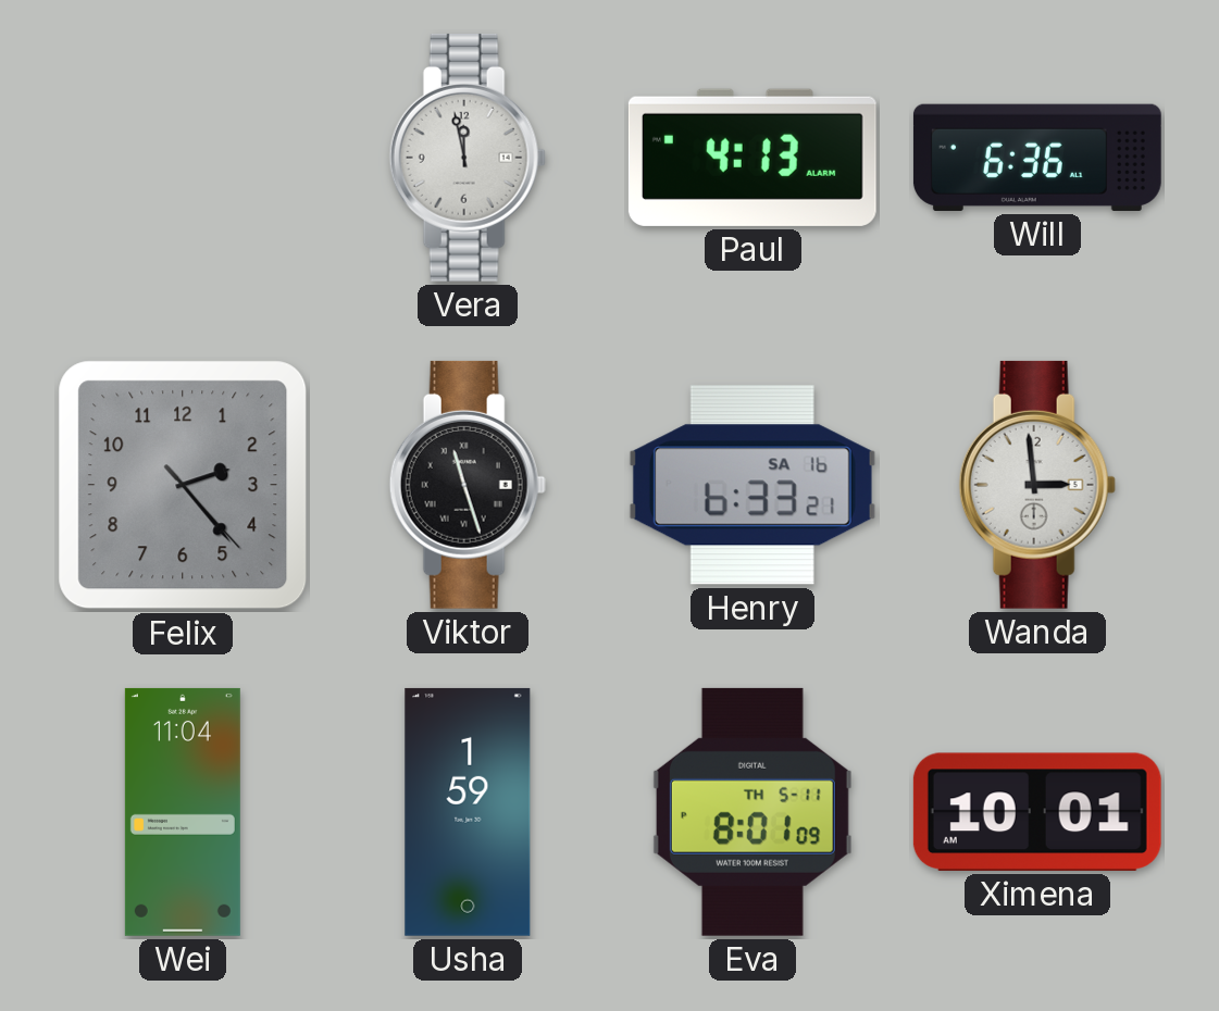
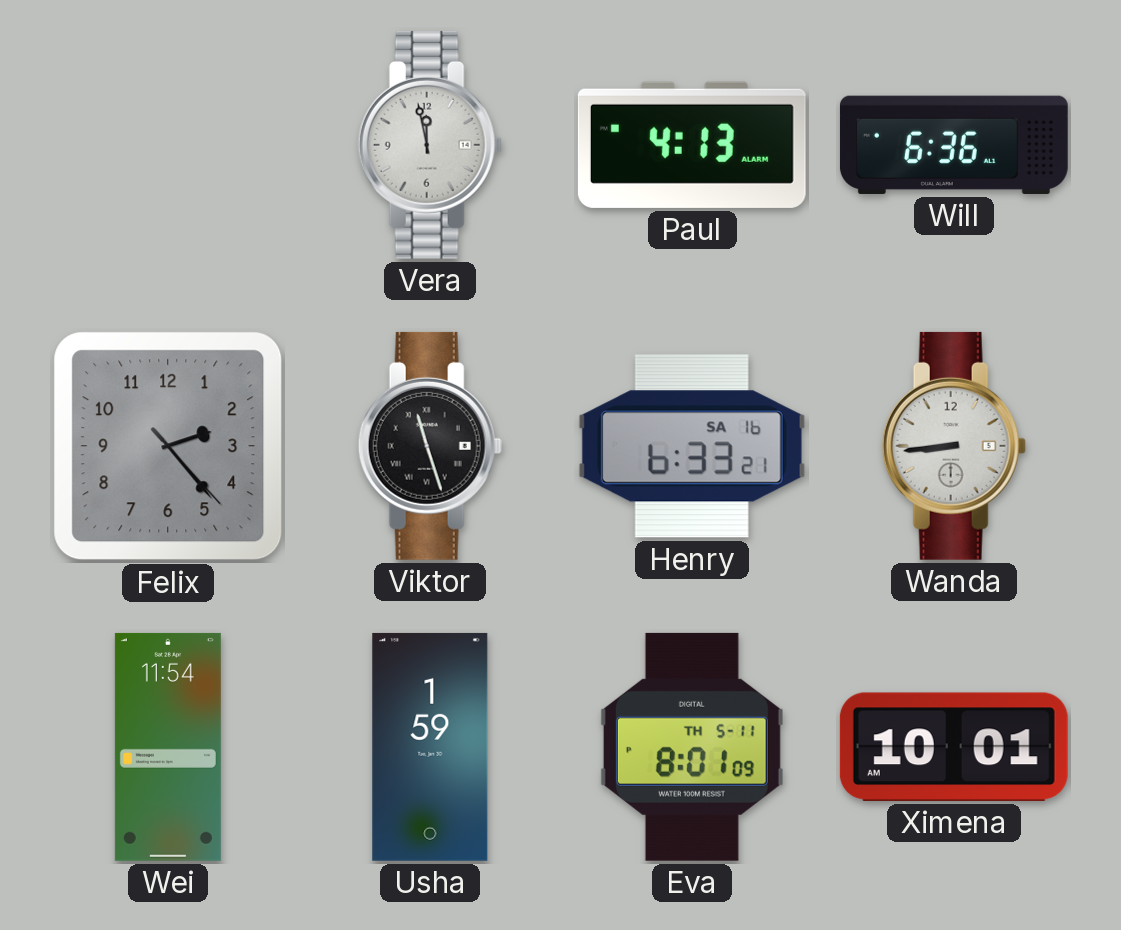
Wanda: 2:59 -> 8:44
Wei: 11:04 -> 11:54
